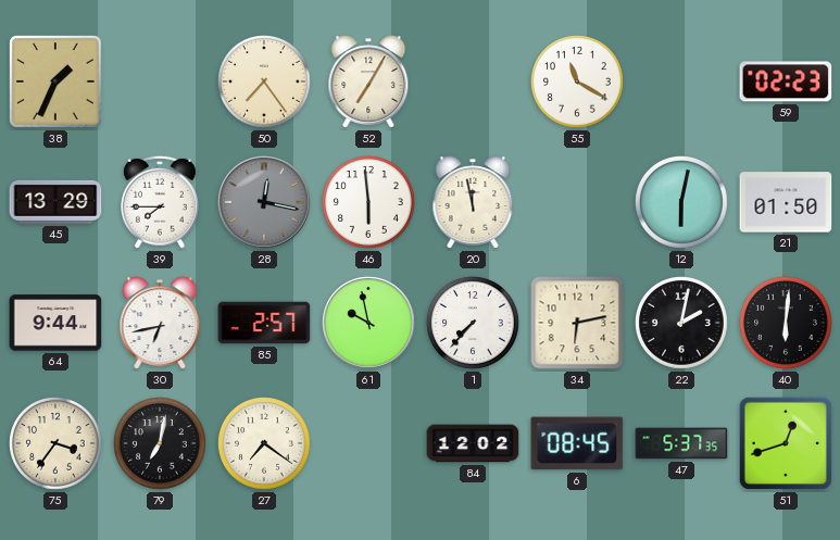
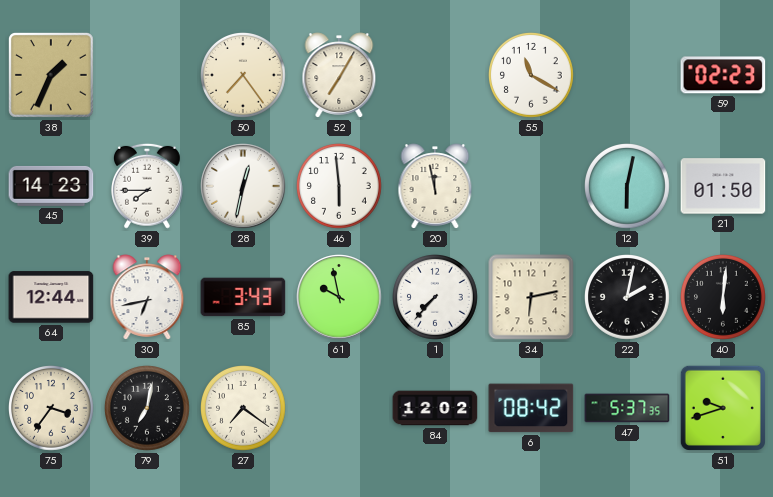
45: 13:29 -> 14:23
28: 12:17 -> 12:32
28 dial: grey -> white
64: 9:44 -> 12:44
85: 2:57 -> 3:43
6: 08:45 -> 08:42
51: 12:42 -> 9:42
